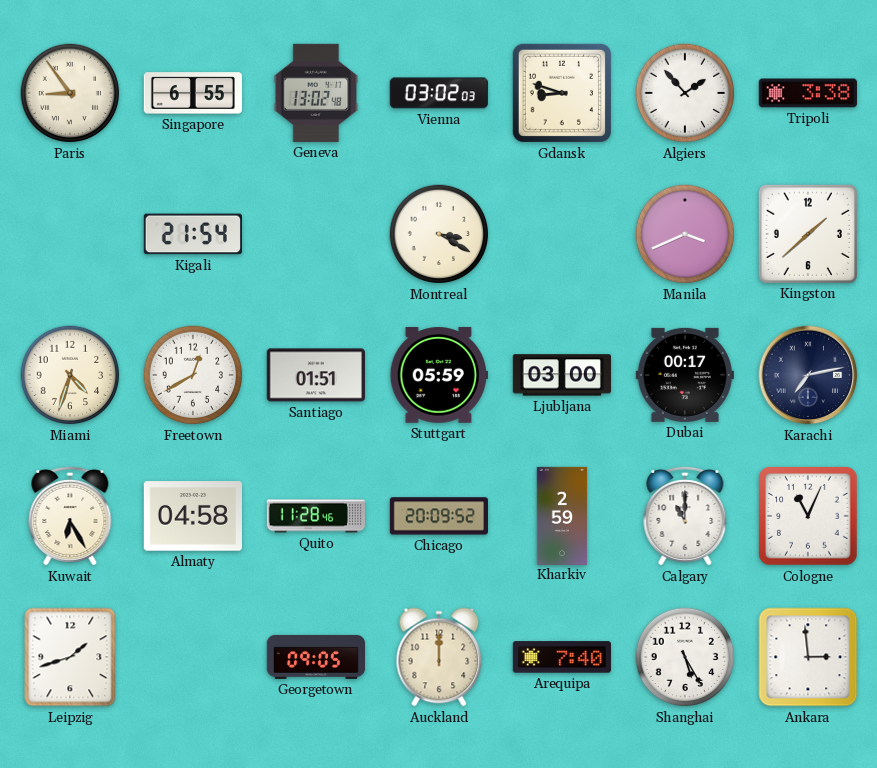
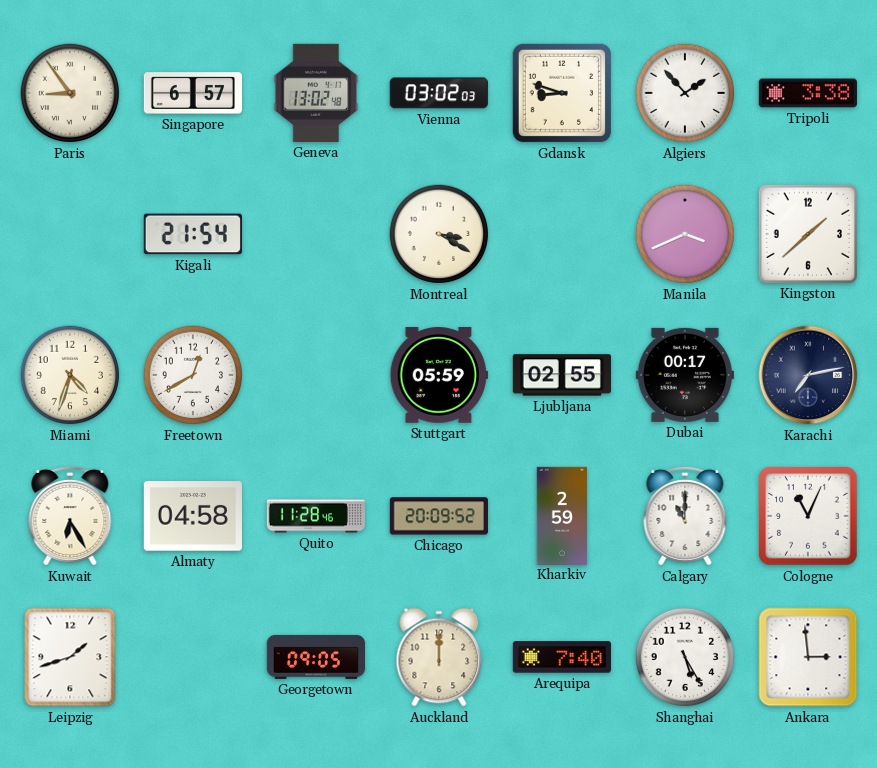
Singapore: 6:55 -> 6:57
Santiago: 01:51 -> none
Ljubljana: 03:00 -> 02:55
